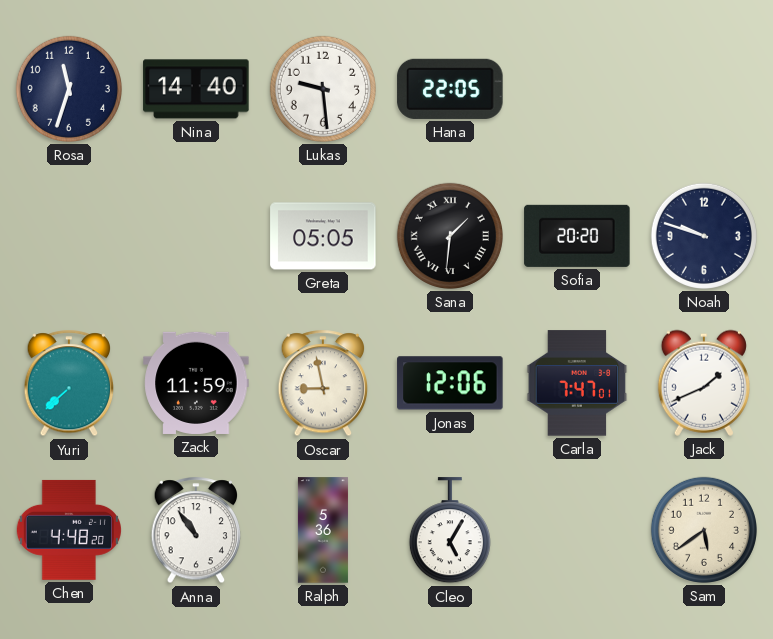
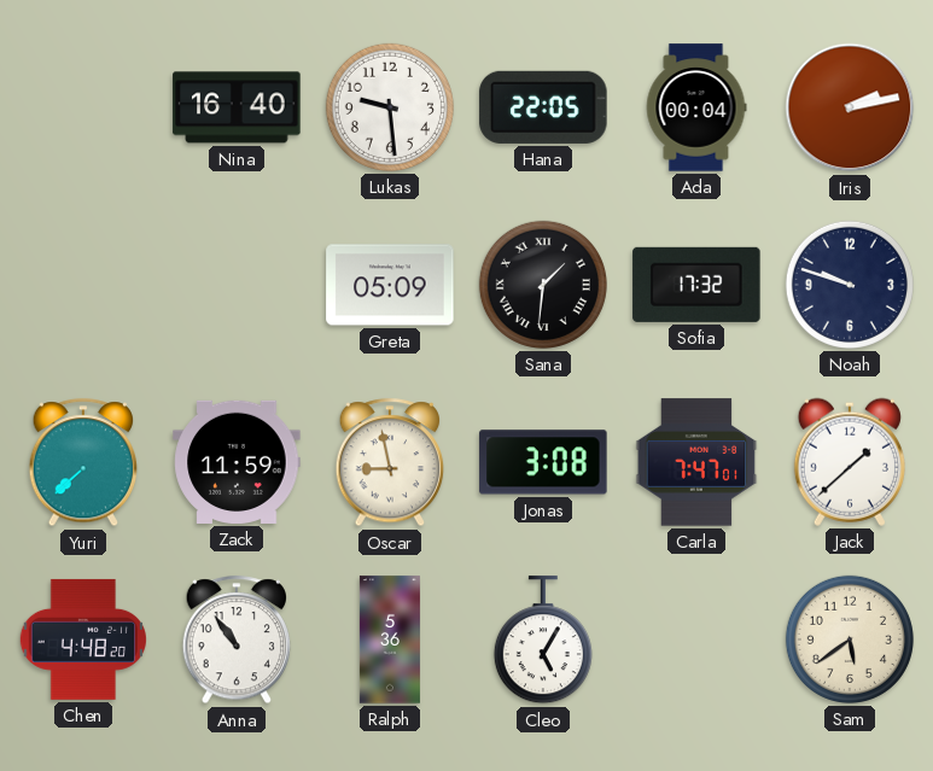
Rosa: 11:33 -> none
Nina: 14:40 -> 16:40
Ada: none -> 00:04
Iris: none -> 2:13
Greta: 05:05 -> 05:09
Sofia: 20:20 -> 17:32
Jonas: 12:06 -> 3:08
Jack: 1:41 -> 1:38
